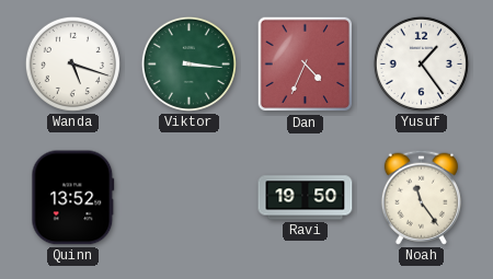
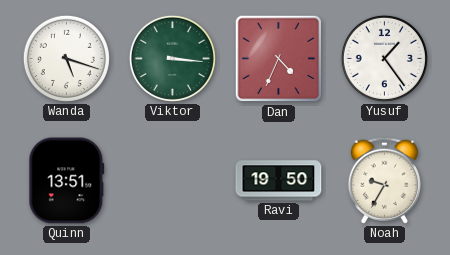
Quinn: 13:52 -> 13:51
Noah: 11:24 -> 9:35
